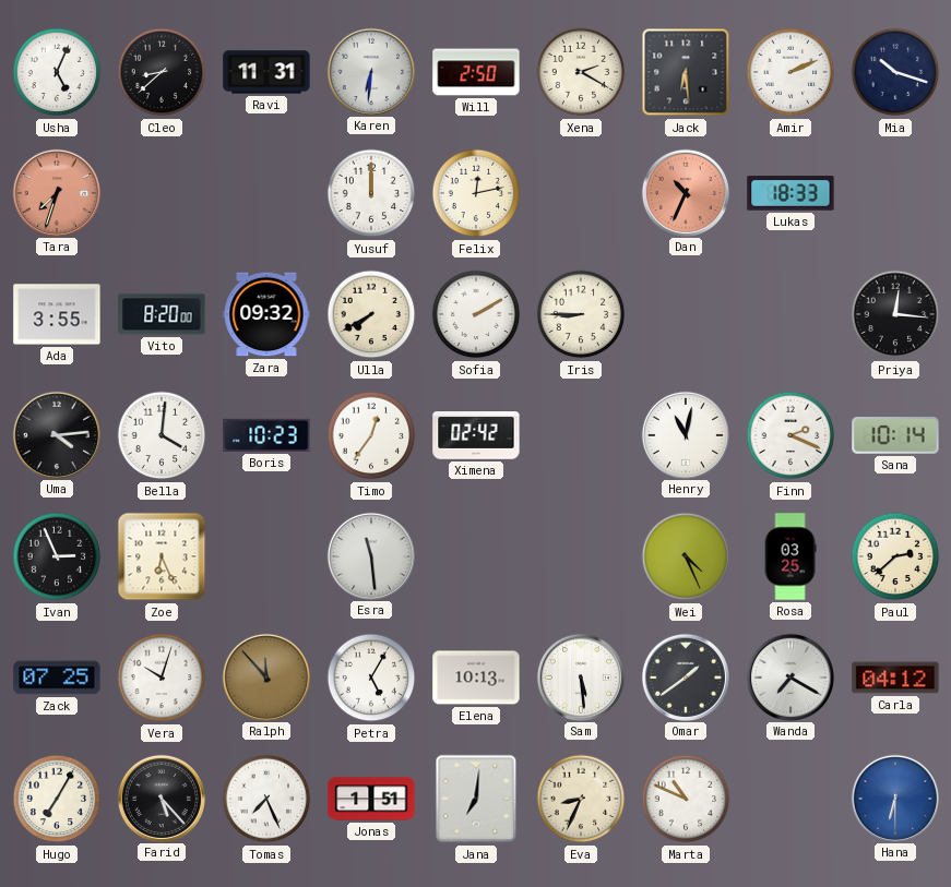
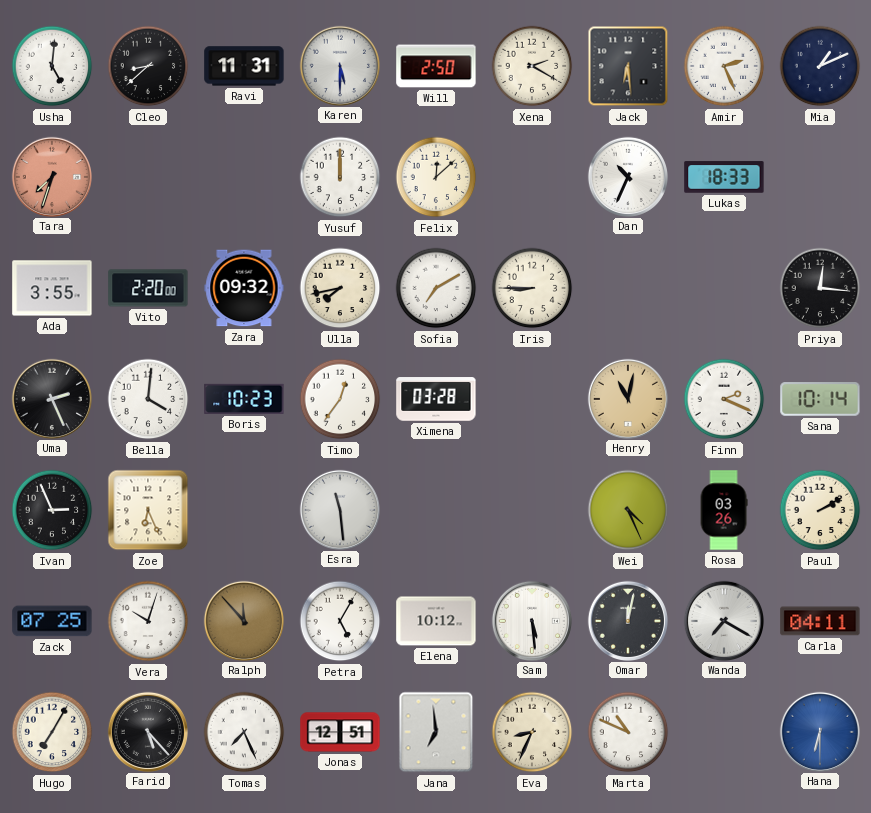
Usha: 5:04 -> 5:01
Karen: 6:31 -> 5:30
Amir: 2:11 -> 2:26
Mia: 10:18 -> 1:11
Felix: 12:13 -> 12:08
Dan dial: salmon -> white
Vito: 8:20 -> 2:20
Ulla: 7:40 -> 7:43
Sofia: 2:10 -> 7:10
Uma: 4:14 -> 2:26
Ximena: 02:42 -> 03:28
Henry dial: white -> champagne
Rosa: 03:25 -> 03:26
Paul: 2:38 -> 2:10
Elena: 10:13 -> 10:12
Omar: 1:39 -> 12:02
Carla: 04:12 -> 04:11
Jonas: 1:51 -> 12:51
Jana: 7:01 -> 6:59
